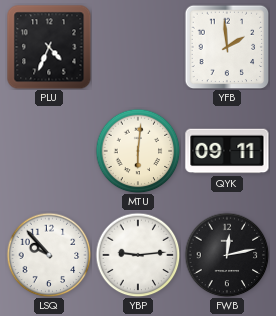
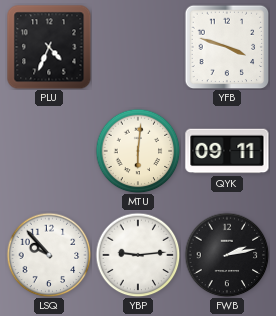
YFB: 1:59 -> 3:48
FWB: 12:13 -> 2:13
